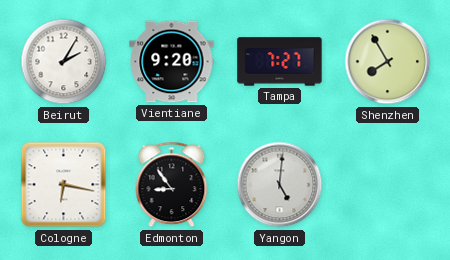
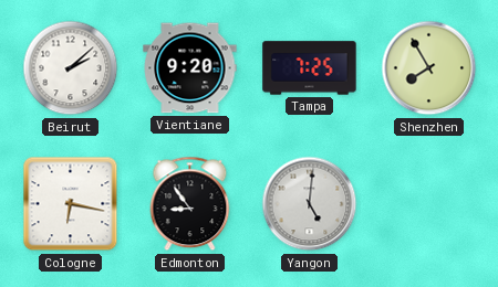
Beirut: 2:05 -> 2:08
Tampa: 7:27 -> 7:25
